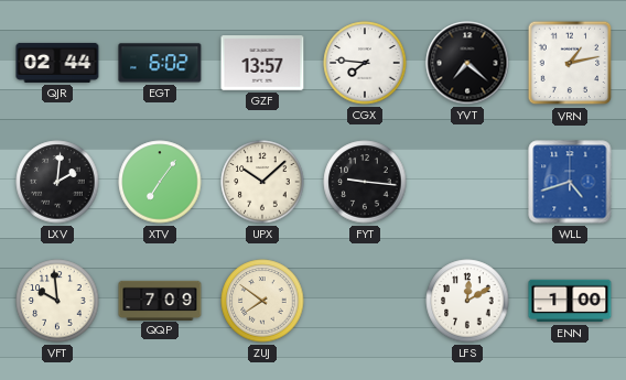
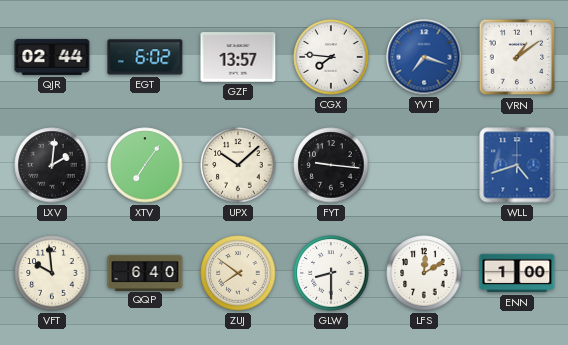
YVT: 7:22 -> 7:18
YVT dial: black -> blue
VRN: 1:13 -> 1:09
QQP: 7:09 -> 6:40
GLW: none -> 8:30
